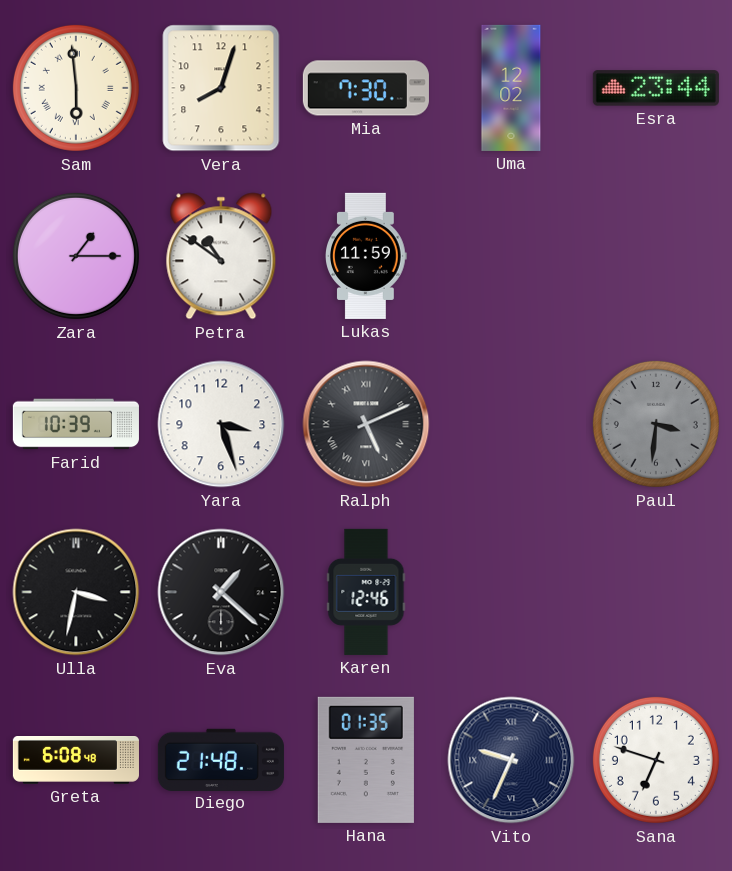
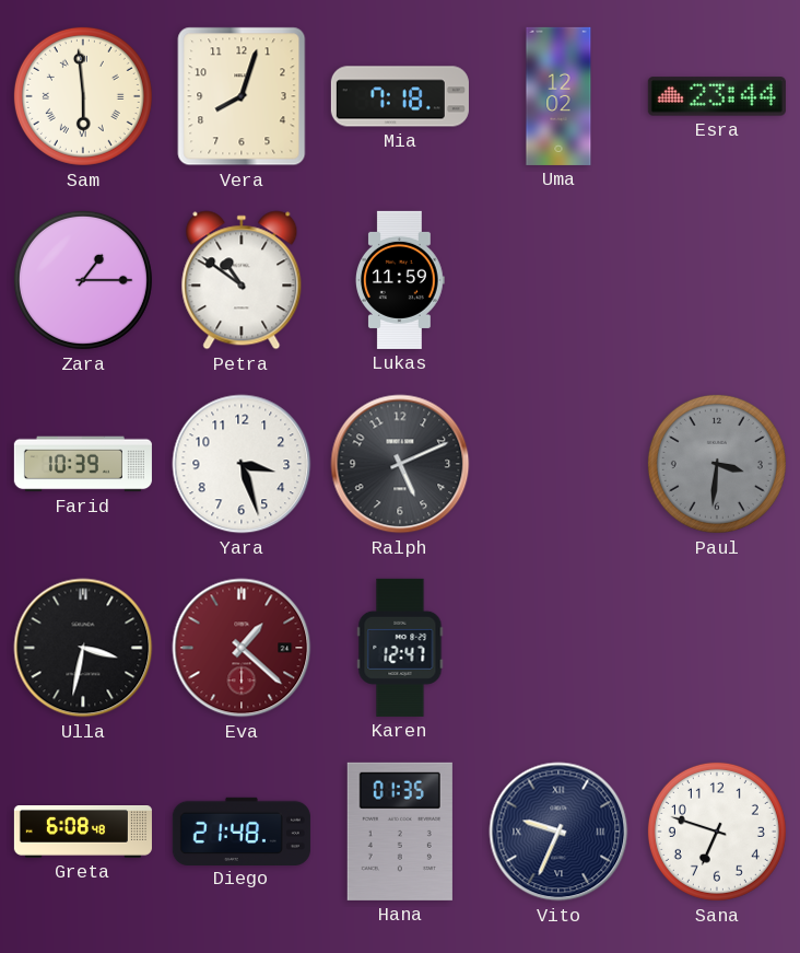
Mia: 7:30 -> 7:18
Ralph numerals: Roman -> Arabic
Eva dial: black -> burgundy
Karen: 12:46 -> 12:47
